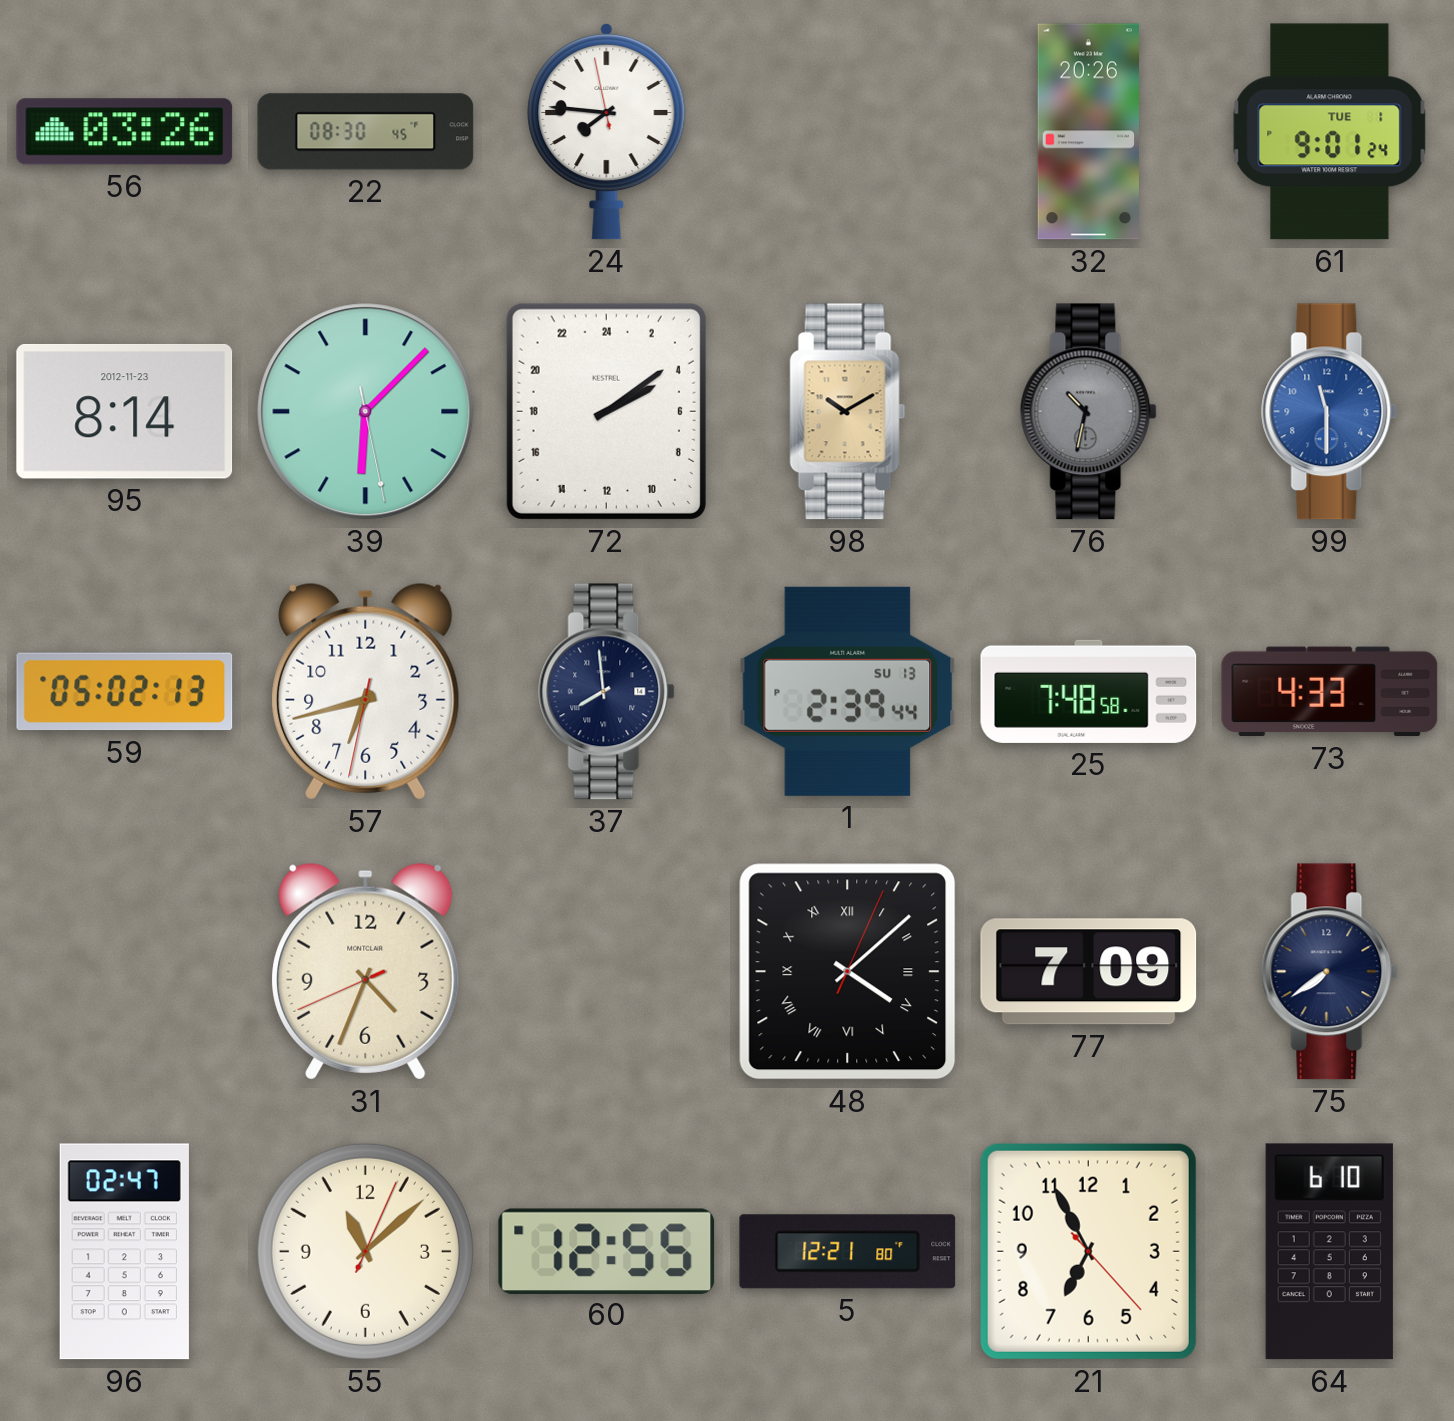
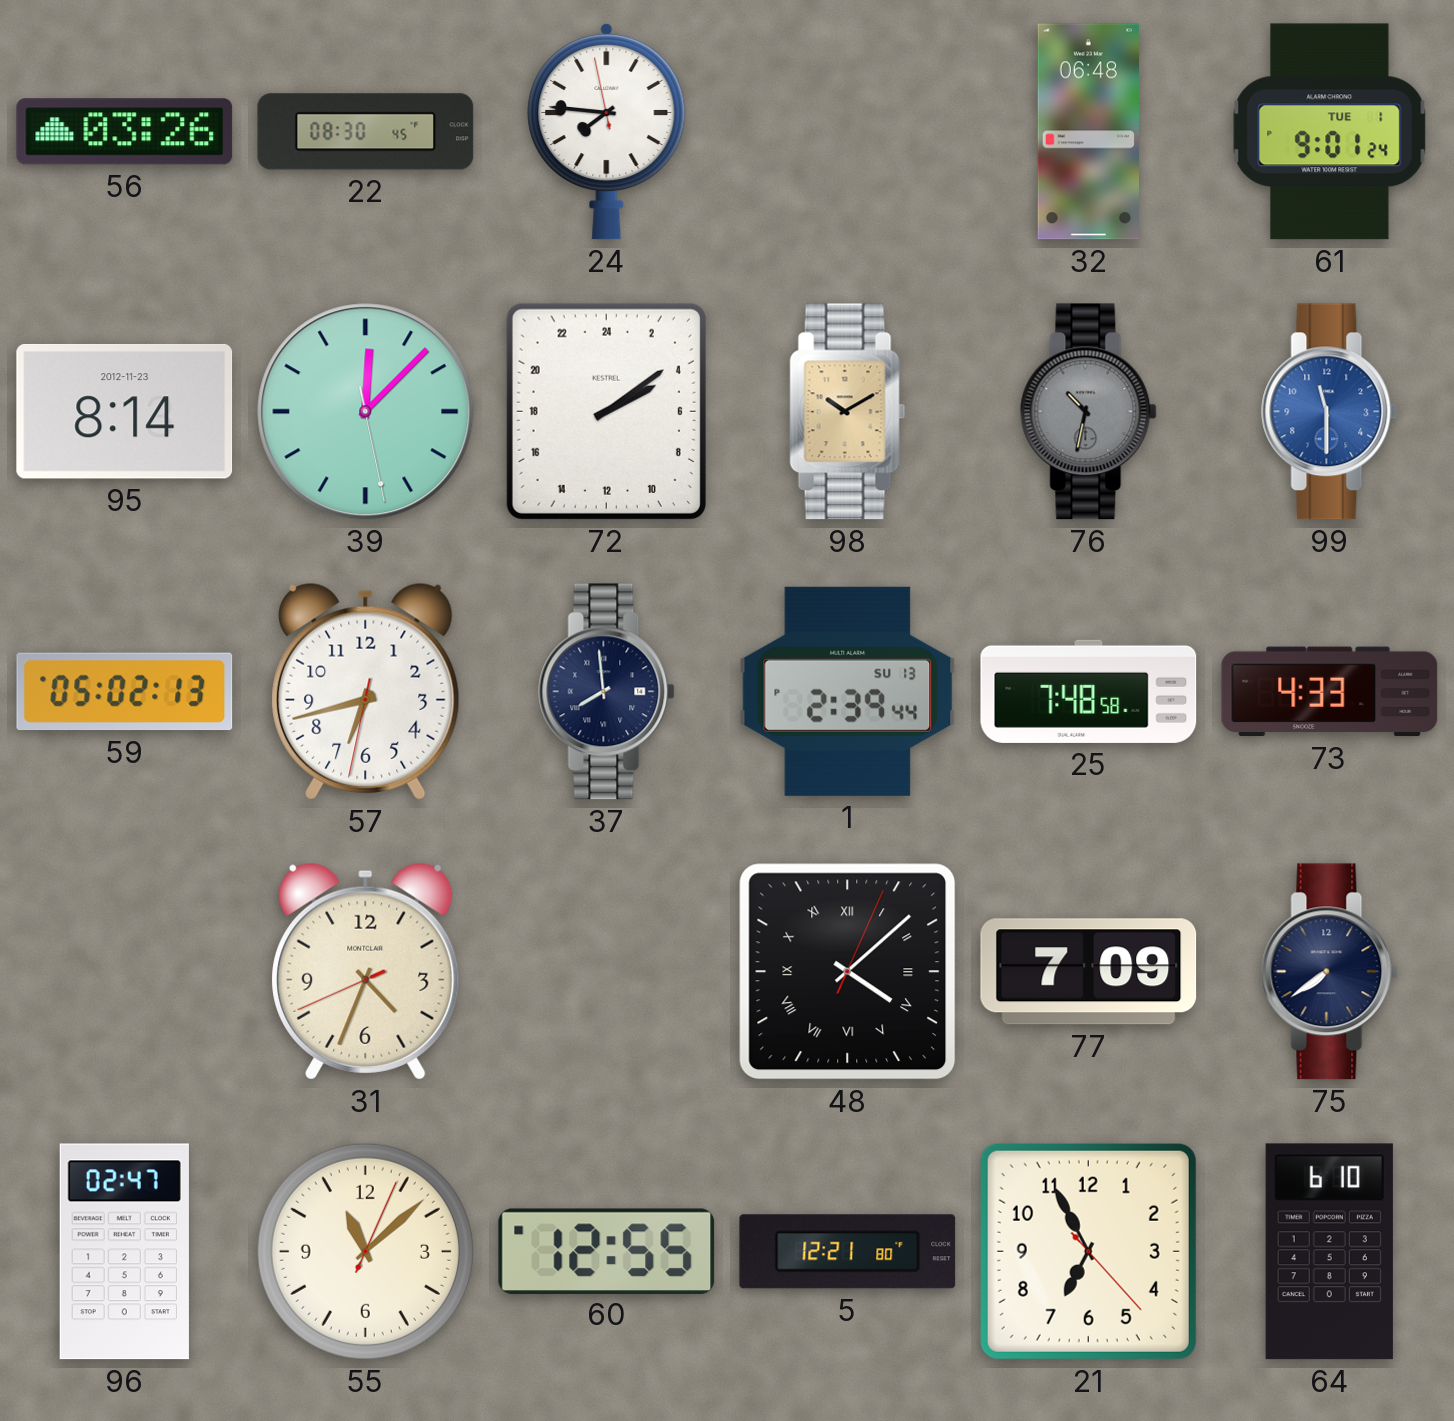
32: 20:26 -> 06:48
39: 6:07 -> 12:07
